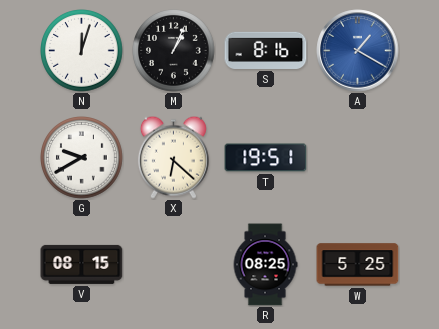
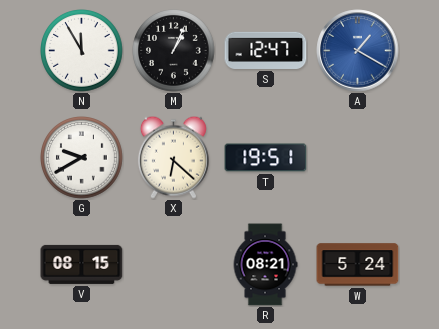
N: 12:03 -> 11:55
S: 8:16 -> 12:47
R: 08:25 -> 08:21
W: 5:25 -> 5:24
